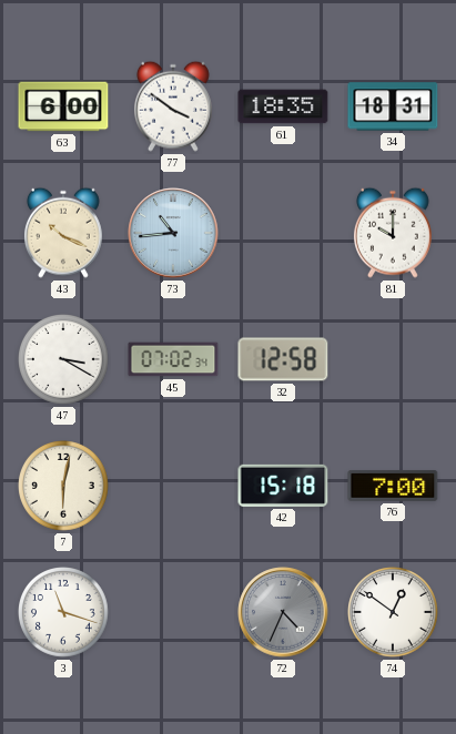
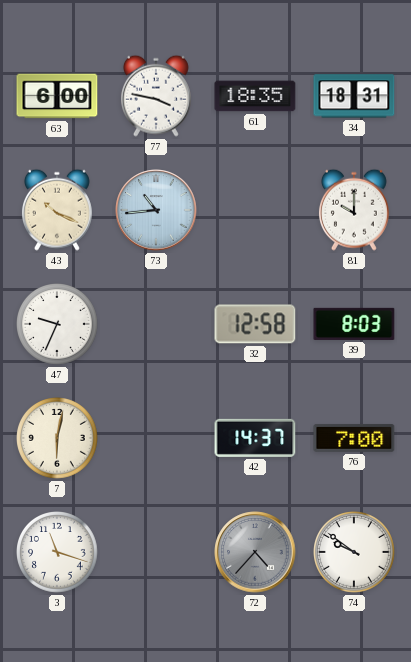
77: 3:51 -> 3:47
47: 3:20 -> 9:34
45: 07:02 -> none
39: none -> 8:03
42: 15:18 -> 14:37
72: 4:34 -> 4:37
74: 12:51 -> 9:51
